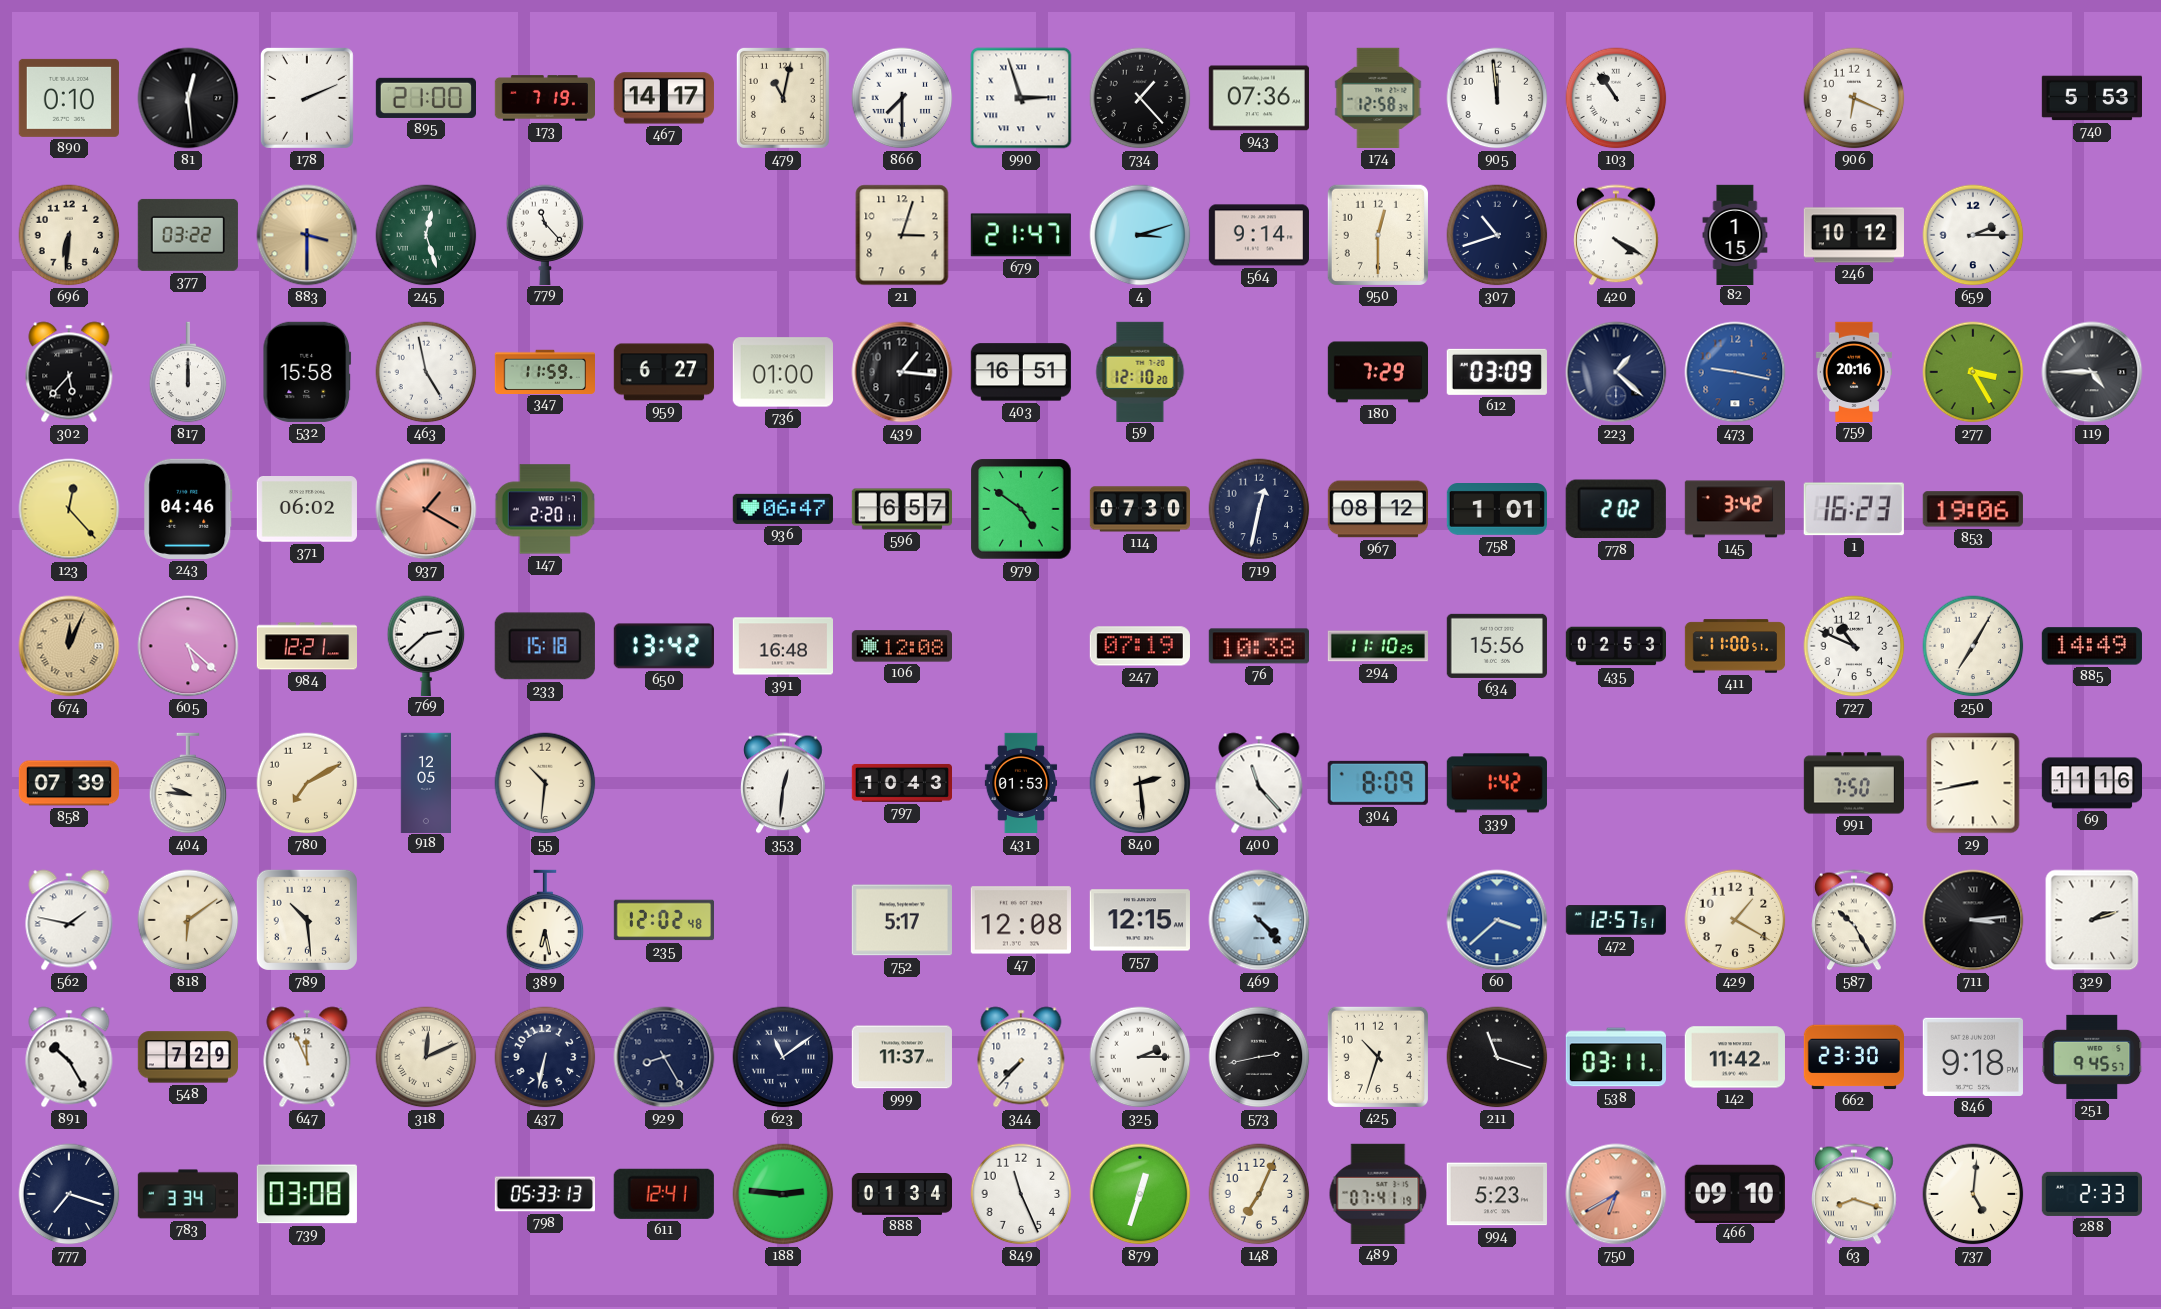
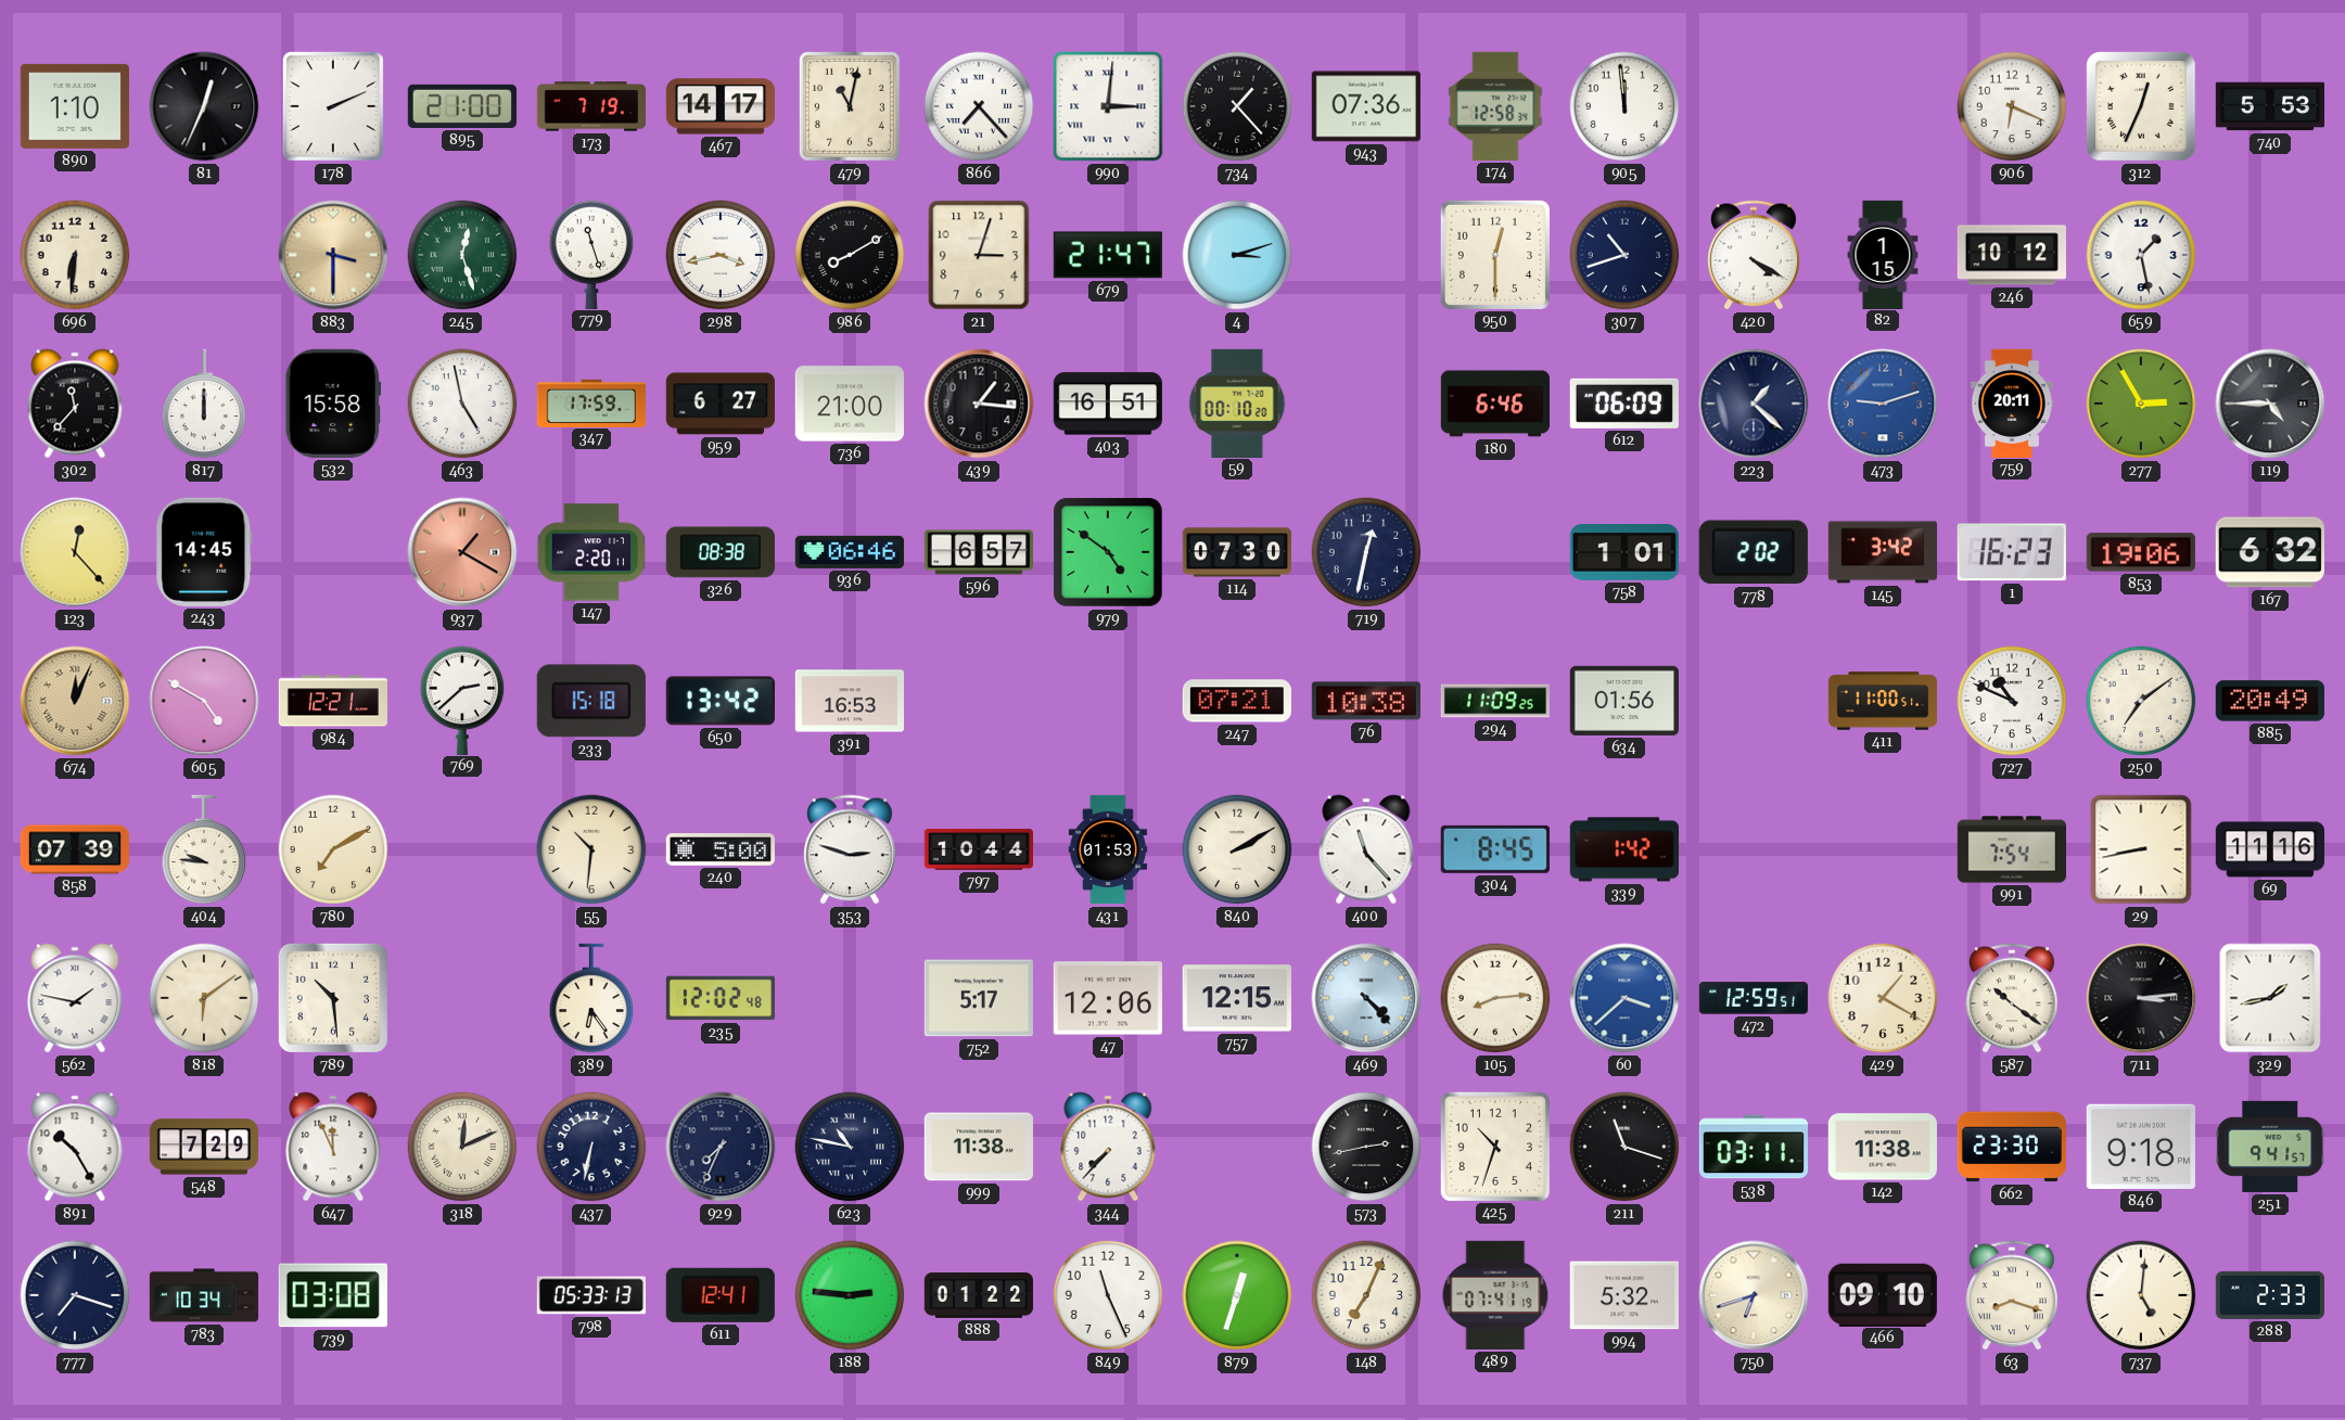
890: 0:10 -> 1:10
81: 12:29 -> 12:34
866: 7:30 -> 7:23
990: 2:57 -> 3:01
103: 10:54 -> none
312: none -> 12:34
377: 03:22 -> none
779: 11:23 -> 11:27
298: none -> 3:43
986: none -> 8:10
564: 9:14 -> none
659: 2:15 -> 1:28
302: 5:37 -> 11:37
347: 11:59 -> 17:59
736: 01:00 -> 21:00
59: 12:10 -> 00:10
180: 7:29 -> 6:46
612: 03:09 -> 06:09
473: 9:17 -> 9:12
759: 20:16 -> 20:11
277: 3:25 -> 2:55
243: 04:46 -> 14:45
371: 06:02 -> none
326: none -> 08:38
936: 06:47 -> 06:46
967: 08:12 -> none
167: none -> 6:32
605: 5:22 -> 4:50
391: 16:48 -> 16:53
106: 12:08 -> none
247: 07:19 -> 07:21
294: 11:10 -> 11:09
634: 15:56 -> 01:56
435: 02:53 -> none
250: 7:05 -> 7:09
885: 14:49 -> 20:49
918: 12:05 -> none
240: none -> 5:00
353: 12:31 -> 2:48
797: 10:43 -> 10:44
840: 2:29 -> 2:10
304: 8:09 -> 8:45
991: 7:50 -> 7:54
389: 6:28 -> 6:24
47: 12:08 -> 12:06
105: none -> 8:14
472: 12:57 -> 12:59
587: 10:25 -> 10:21
329: 2:12 -> 1:43
929: 8:25 -> 7:34
623: 11:09 -> 10:47
999: 11:37 -> 11:38
325: 2:15 -> none
142: 11:42 -> 11:38
251: 9:45 -> 9:41
783: 3:34 -> 10:34
888: 01:34 -> 01:22
994: 5:23 -> 5:32
750: 6:40 -> 6:42
750 dial: salmon -> cream
